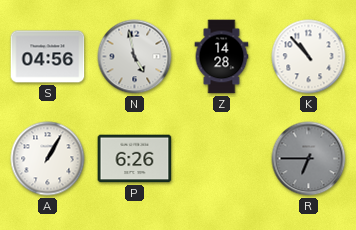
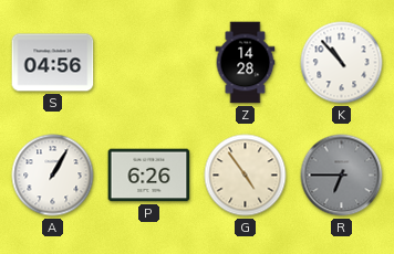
N: 4:58 -> none
G: none -> 4:54
